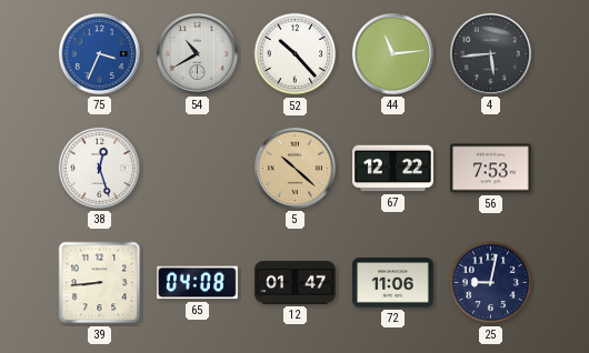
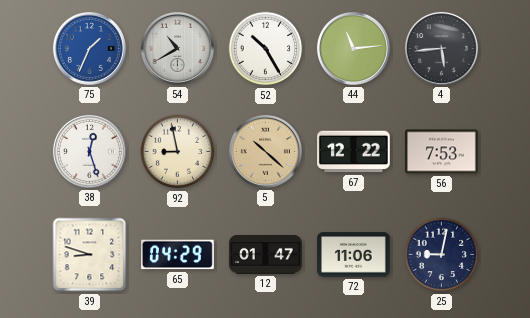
75: 3:34 -> 1:34
52: 10:23 -> 10:25
92: none -> 8:58
39: 8:44 -> 8:48
65: 04:08 -> 04:29
